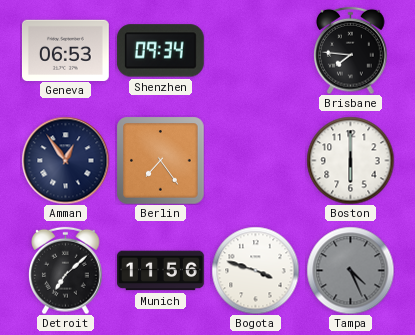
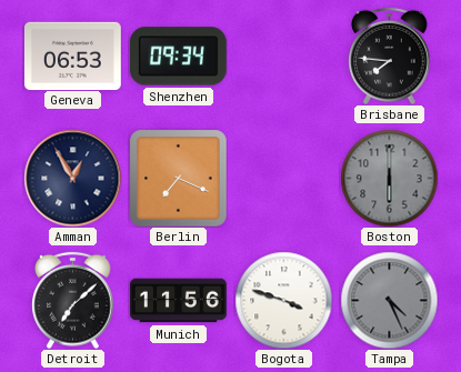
Amman: 12:54 -> 12:55
Berlin: 7:24 -> 7:19
Boston dial: white -> grey
